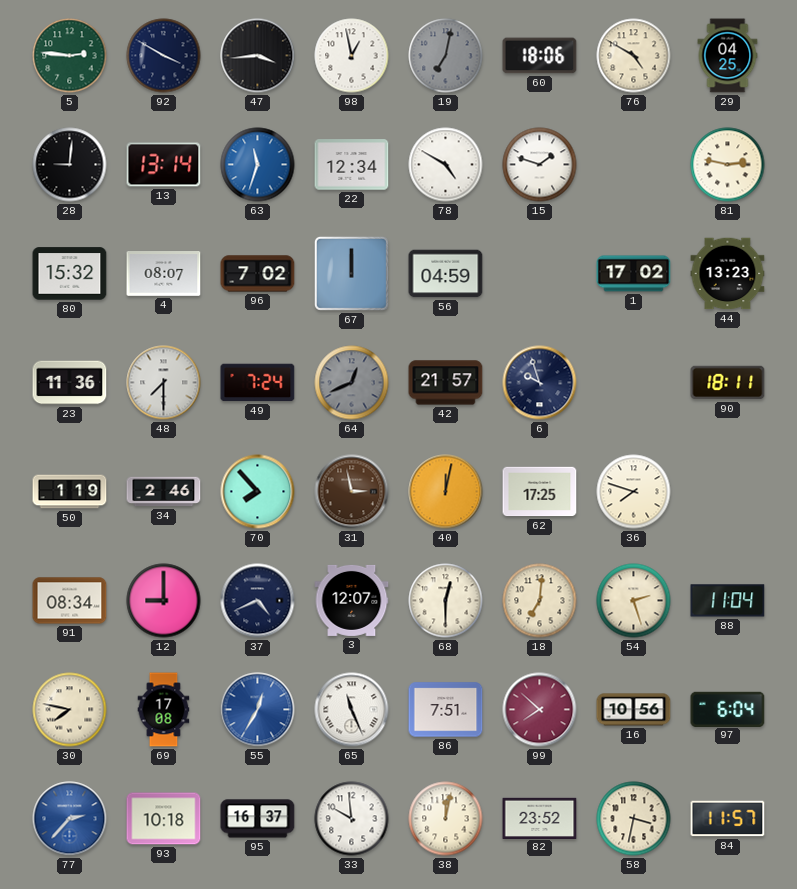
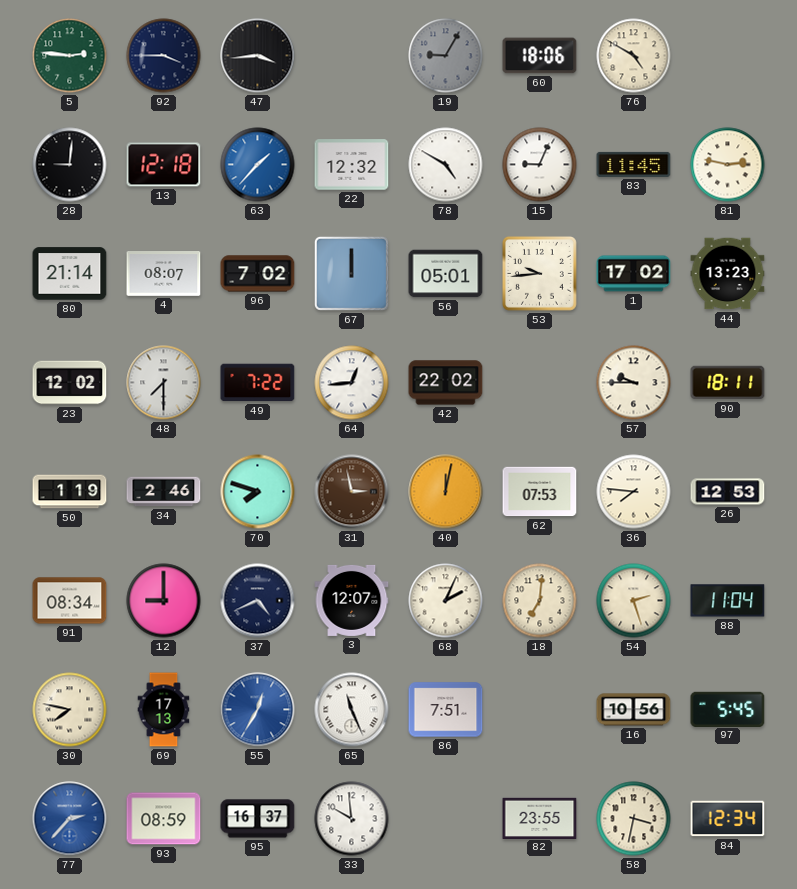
92: 3:50 -> 3:45
98: 12:58 -> none
19: 7:02 -> 9:05
29: 04:25 -> none
13: 13:14 -> 12:18
63: 11:33 -> 1:37
22: 12:34 -> 12:32
15: 1:48 -> 9:04
83: none -> 11:45
80: 15:32 -> 21:14
56: 04:59 -> 05:01
53: none -> 9:44
23: 11:36 -> 12:02
49: 7:24 -> 7:22
64: 12:41 -> 12:44
64 dial: grey -> white
42: 21:57 -> 22:02
6: 9:57 -> none
57: none -> 9:45
70: 7:53 -> 7:48
62: 17:25 -> 07:53
36: 7:48 -> 7:46
26: none -> 12:53
68: 12:30 -> 2:04
69: 17:08 -> 17:13
99: 7:52 -> none
97: 6:04 -> 5:45
93: 10:18 -> 08:59
38: 12:02 -> none
82: 23:52 -> 23:55
84: 11:57 -> 12:34
